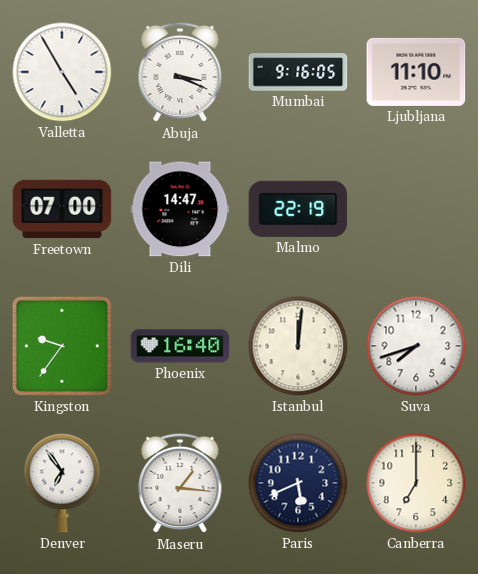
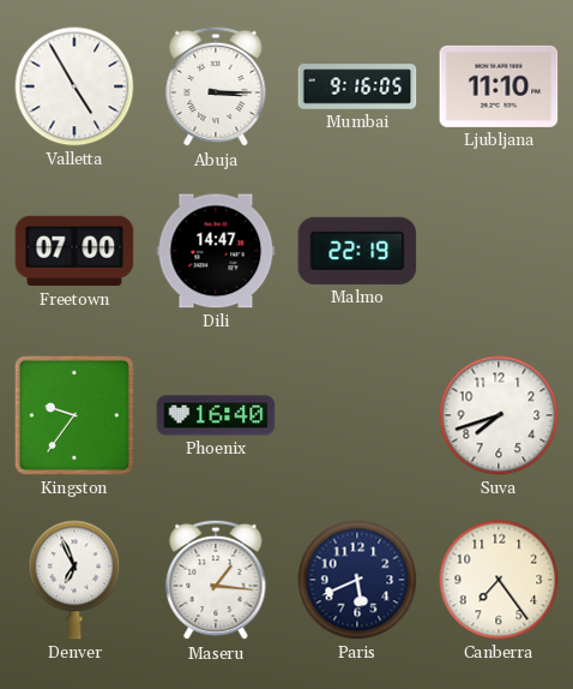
Abuja: 3:19 -> 3:15
Istanbul: 12:01 -> none
Denver: 6:54 -> 6:56
Canberra: 7:00 -> 7:24
